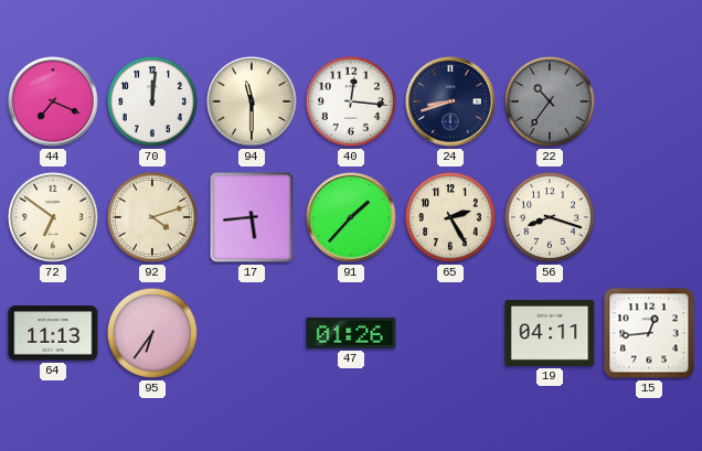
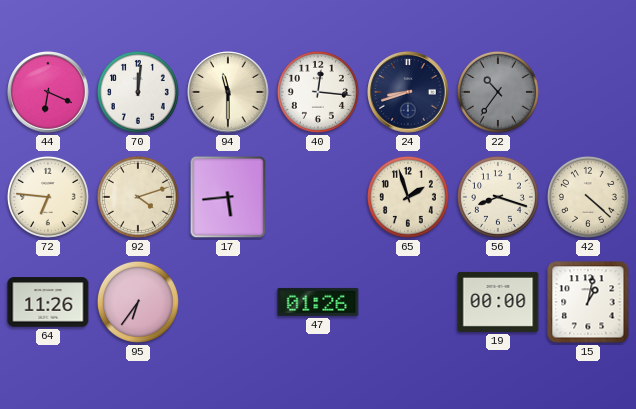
44: 7:19 -> 6:19
72: 6:51 -> 6:46
91: 1:37 -> none
65: 2:25 -> 1:57
42: none -> 4:22
64: 11:13 -> 11:26
19: 04:11 -> 00:00
15: 12:44 -> 1:02
